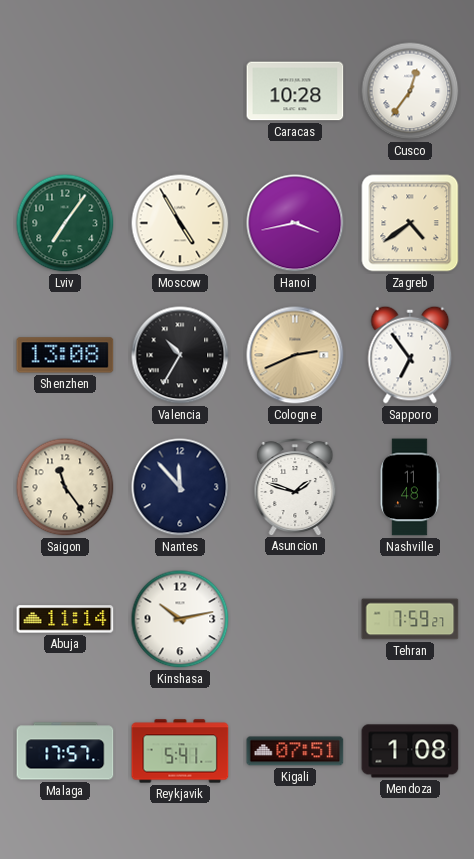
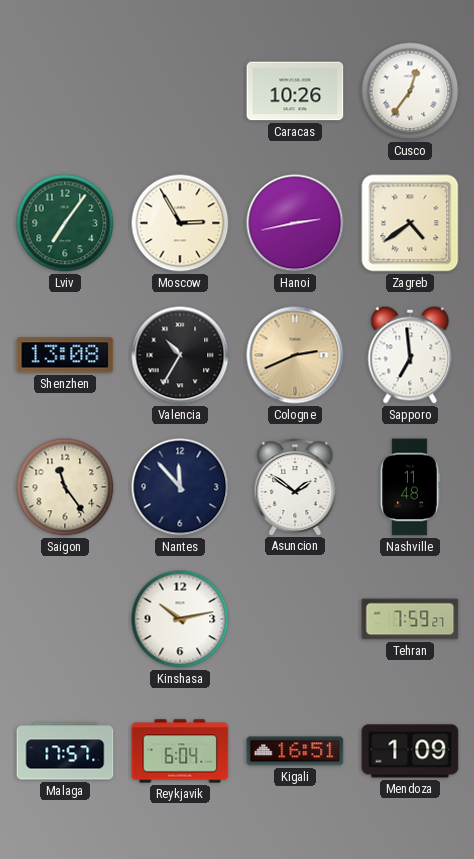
Caracas: 10:28 -> 10:26
Moscow: 4:55 -> 2:55
Hanoi: 3:43 -> 2:43
Sapporo: 6:54 -> 6:59
Asuncion: 1:48 -> 1:51
Abuja: 11:14 -> none
Reykjavik: 5:41 -> 6:04
Kigali: 07:51 -> 16:51
Mendoza: 1:08 -> 1:09
